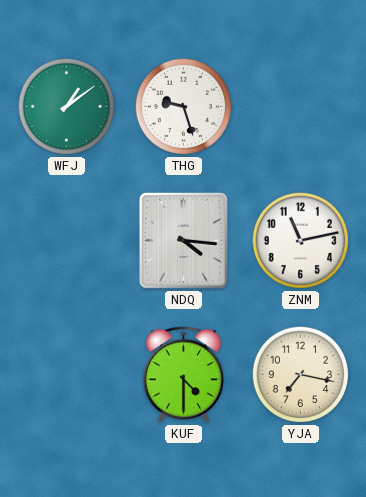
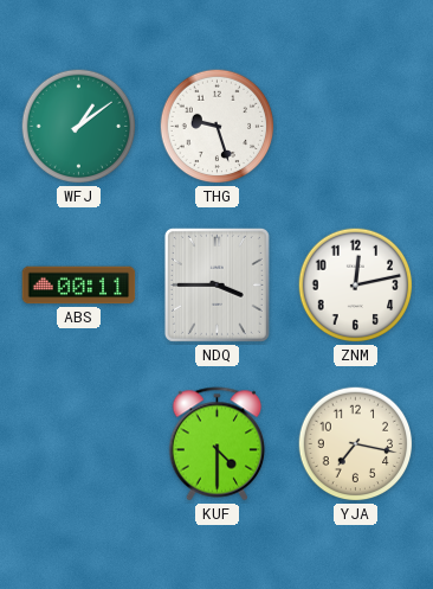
ABS: none -> 00:11
NDQ: 4:16 -> 3:45
ZNM: 11:13 -> 12:13
